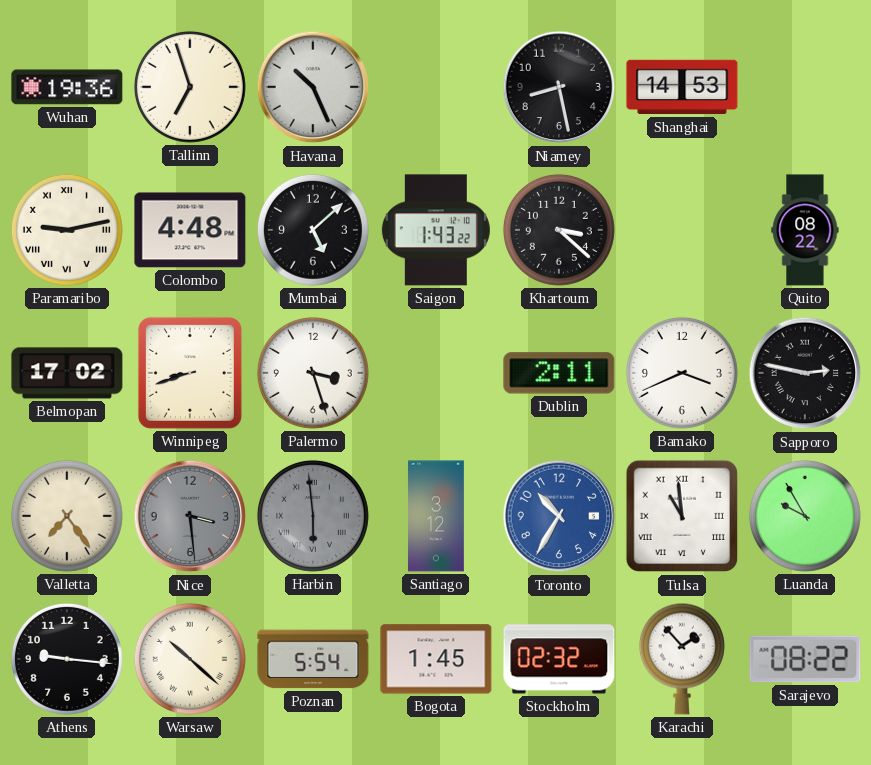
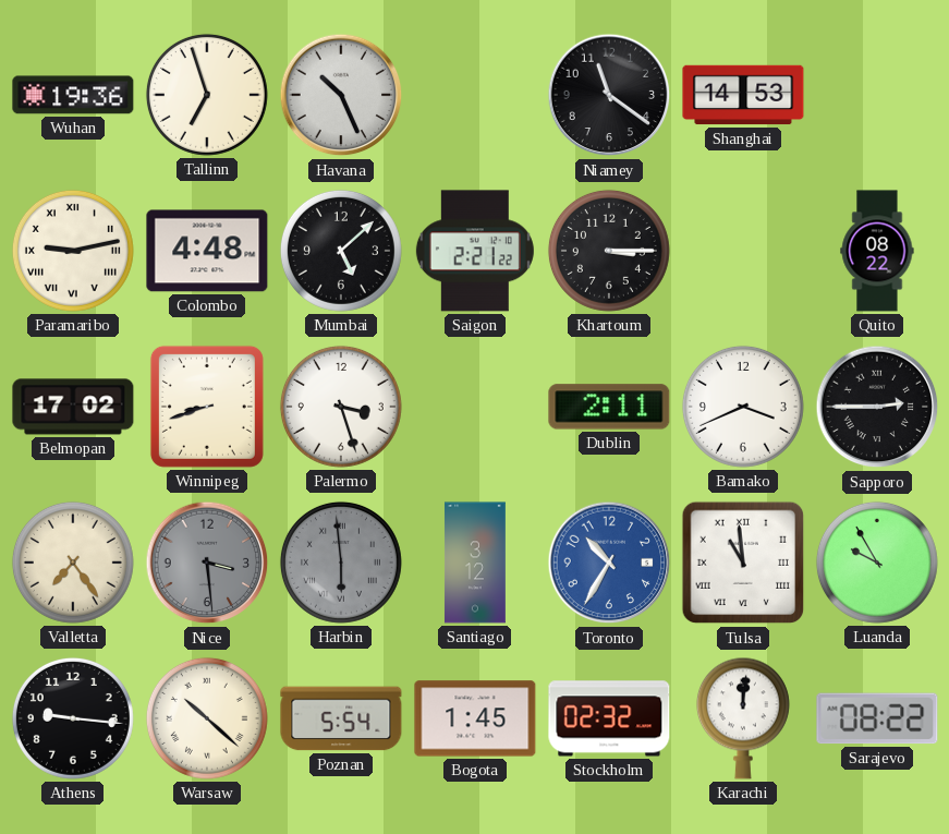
Niamey: 8:28 -> 11:21
Saigon: 1:43 -> 2:21
Khartoum: 3:22 -> 3:15
Sapporo: 2:47 -> 2:45
Karachi: 1:53 -> 12:01
